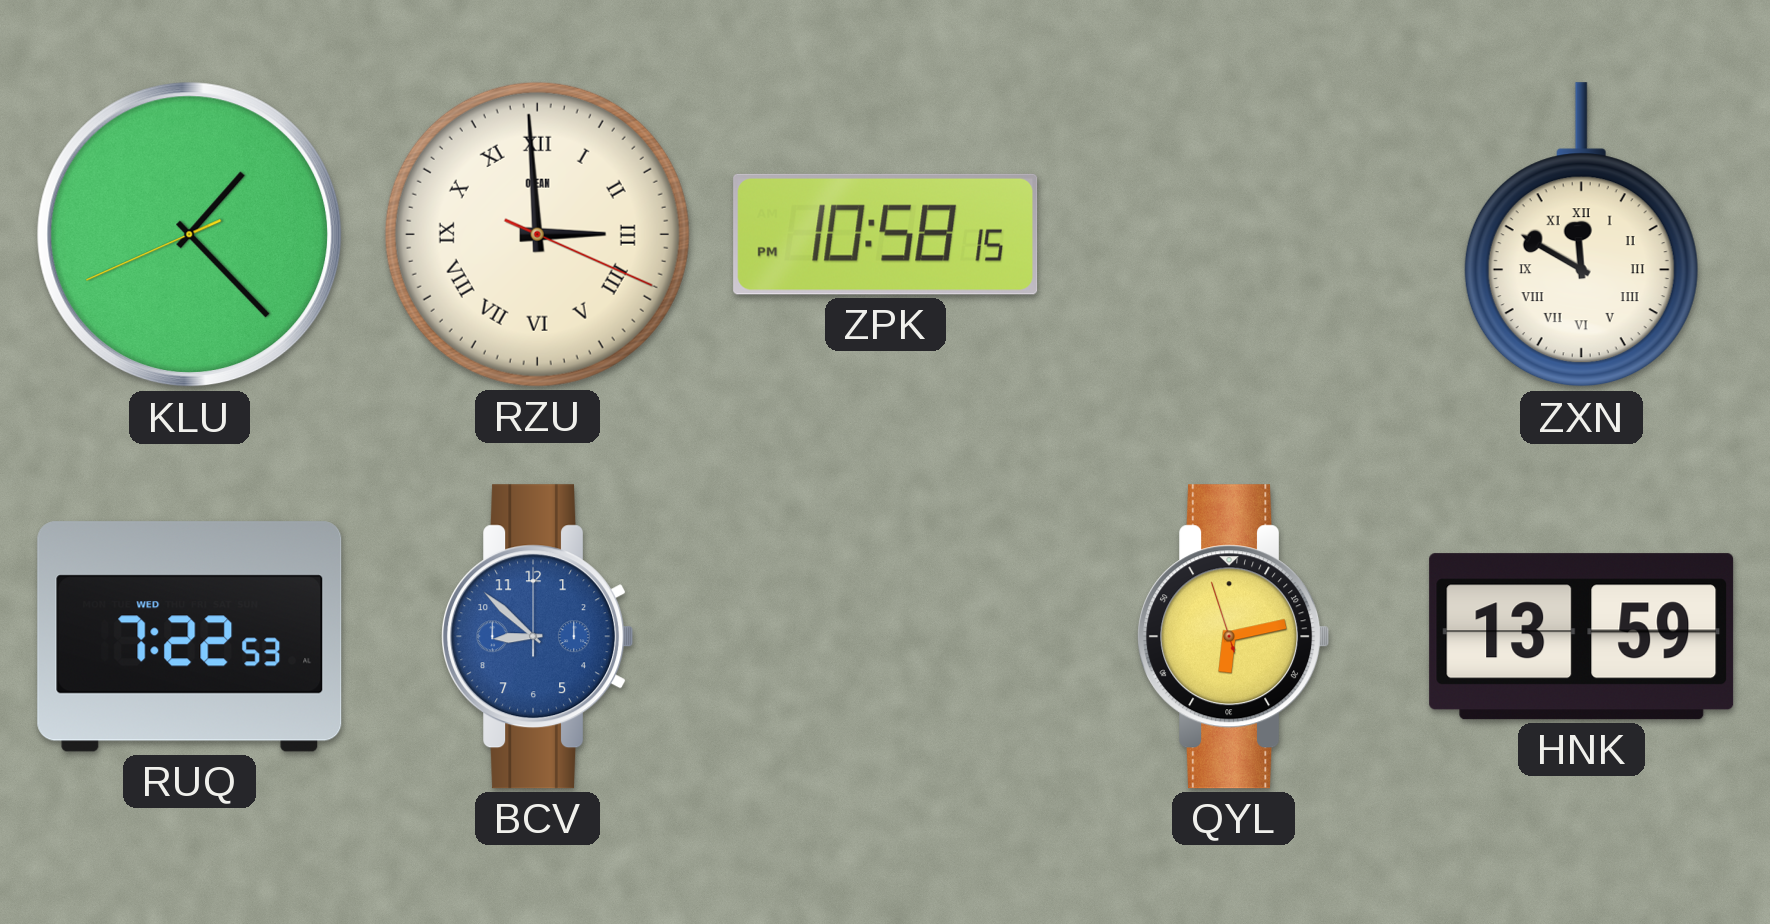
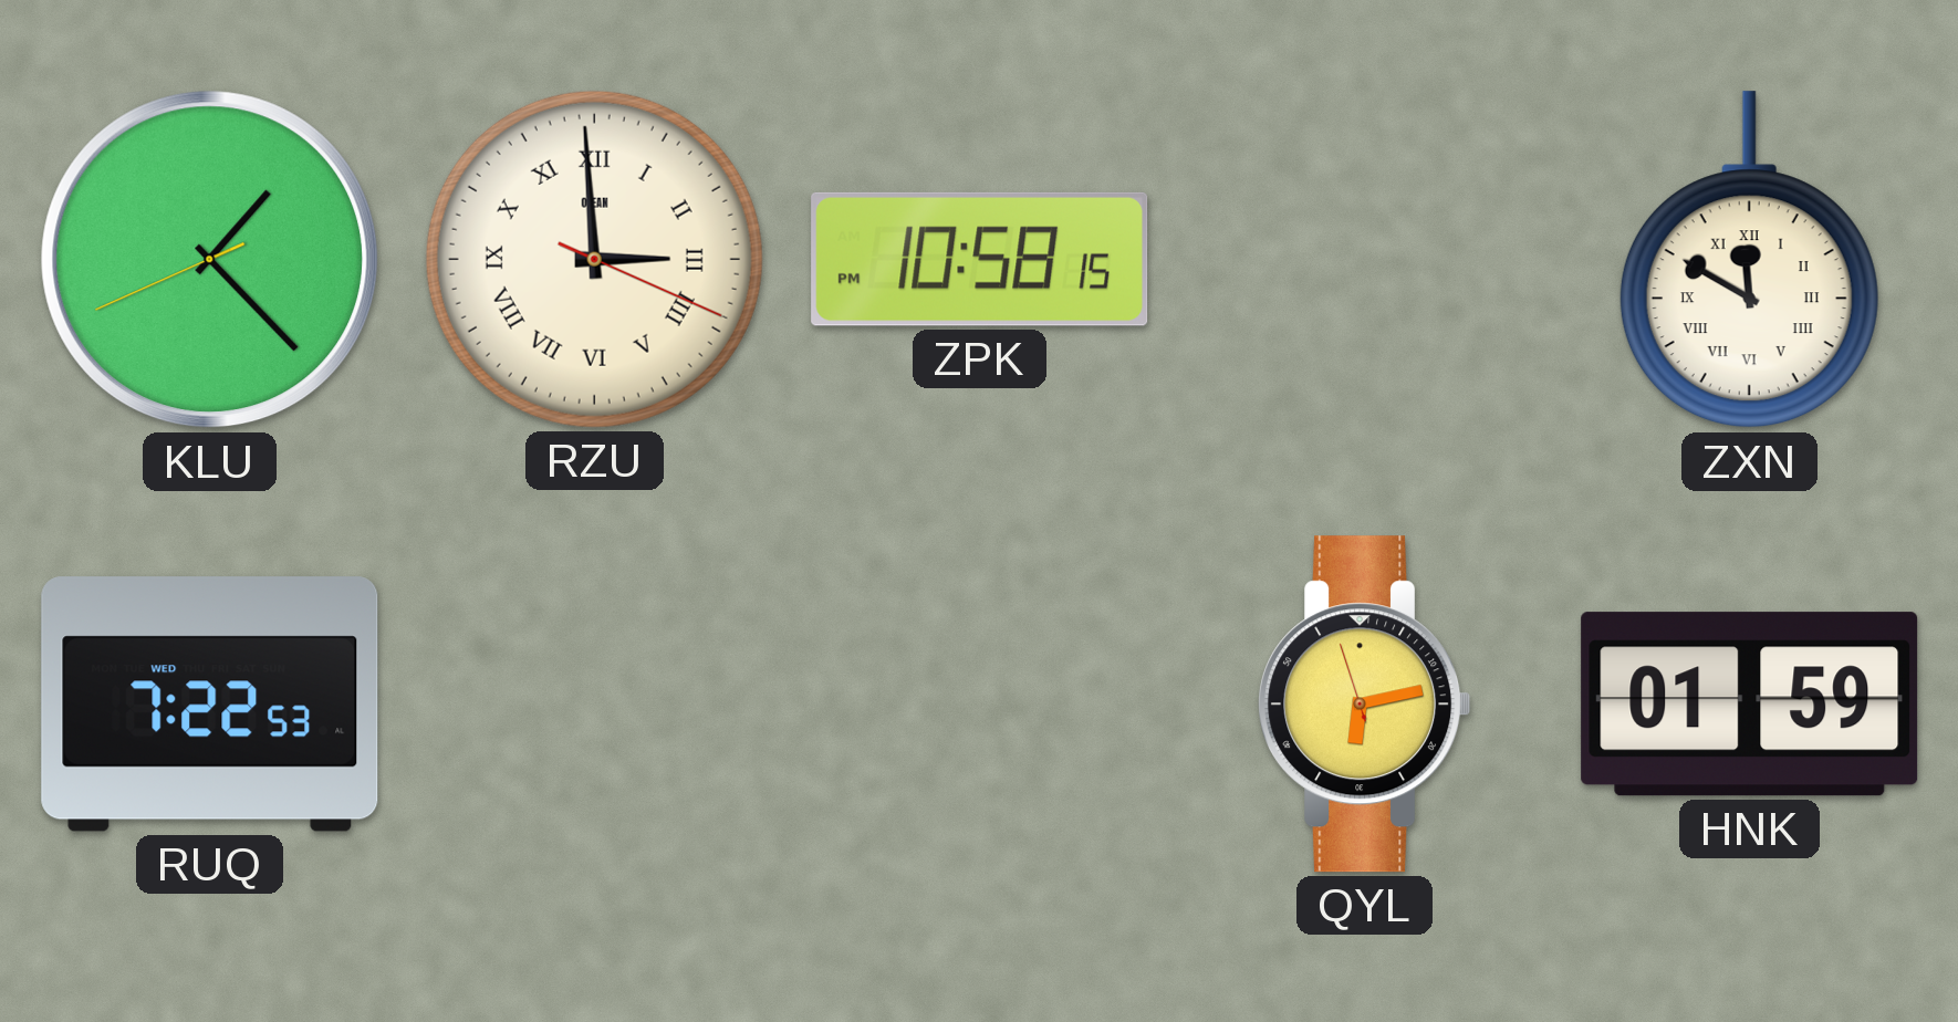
BCV: 8:52 -> none
HNK: 13:59 -> 01:59
